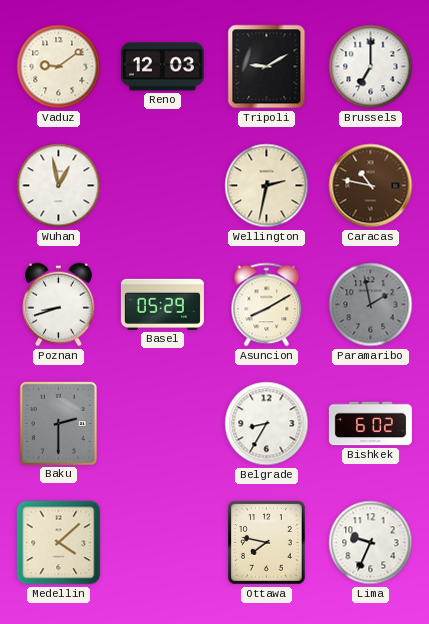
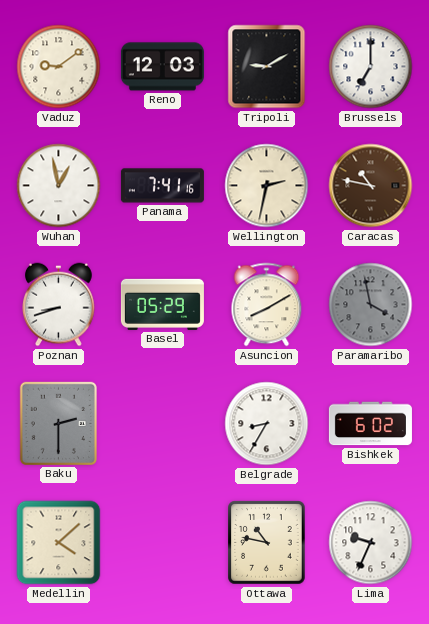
Panama: none -> 7:41
Paramaribo: 1:58 -> 3:58
Ottawa: 7:47 -> 10:47
